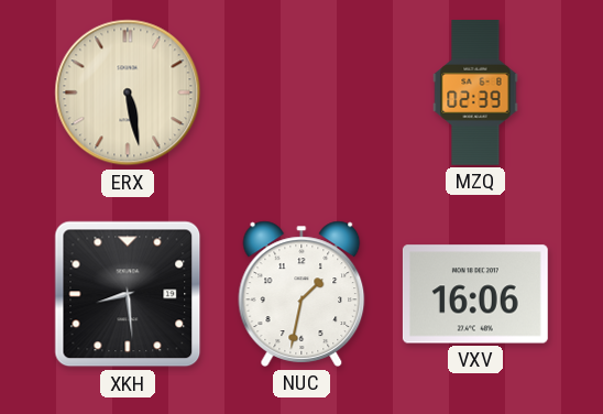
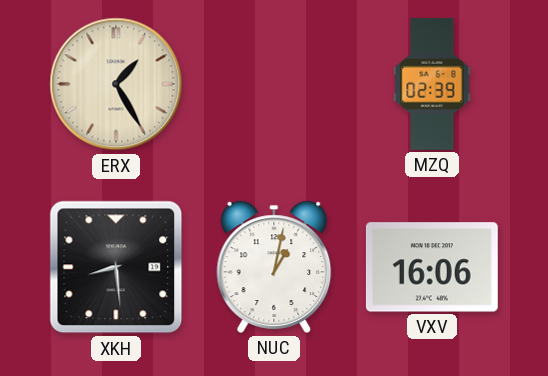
ERX: 5:28 -> 1:25
NUC: 1:32 -> 1:02
